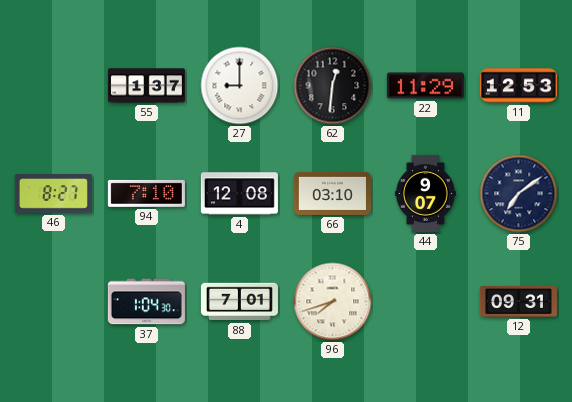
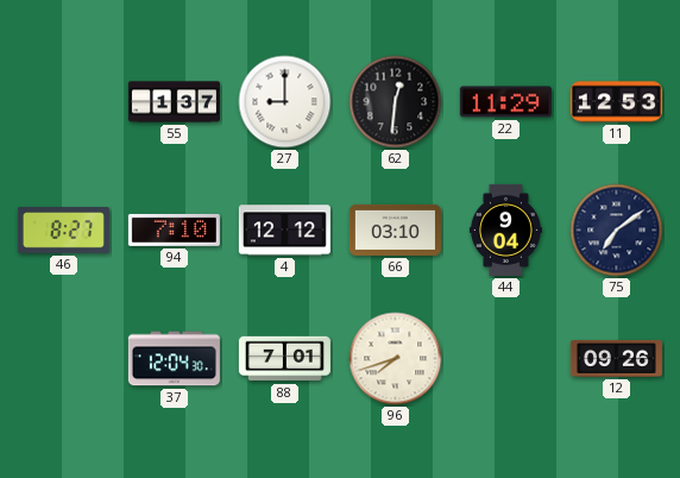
4: 12:08 -> 12:12
44: 9:07 -> 9:04
37: 1:04 -> 12:04
12: 09:31 -> 09:26
